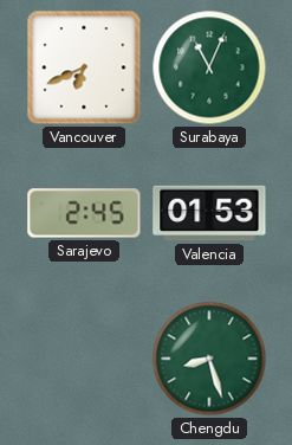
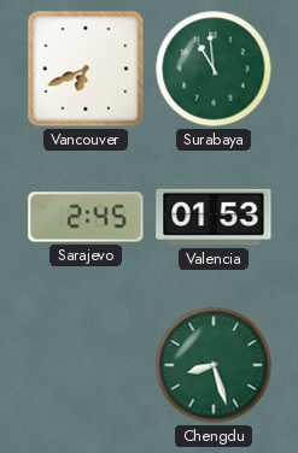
Surabaya: 11:04 -> 10:59
